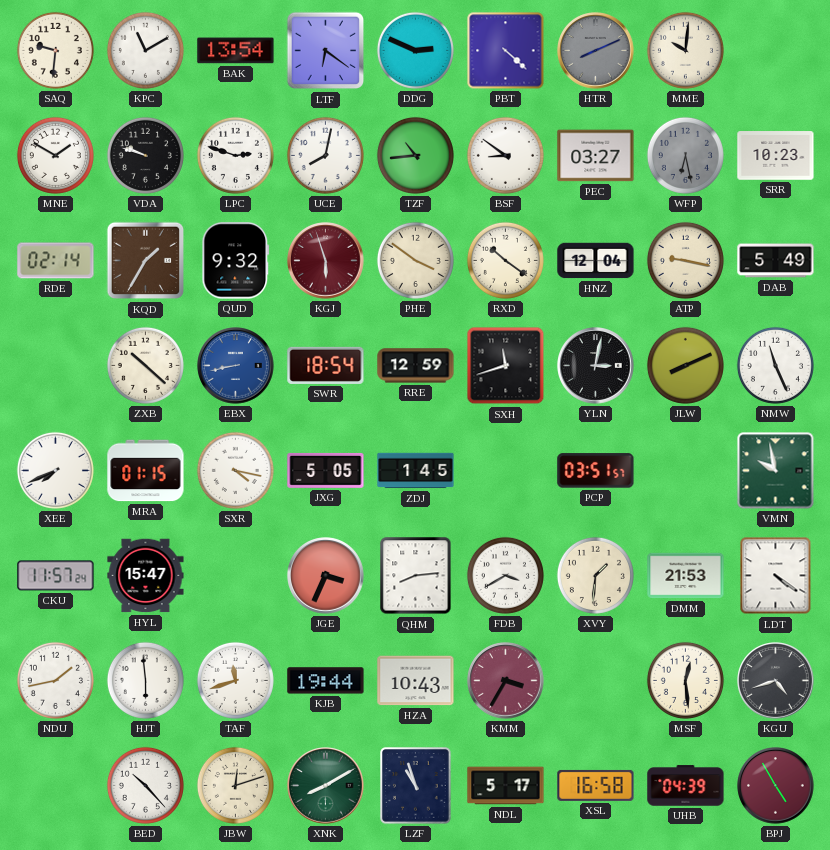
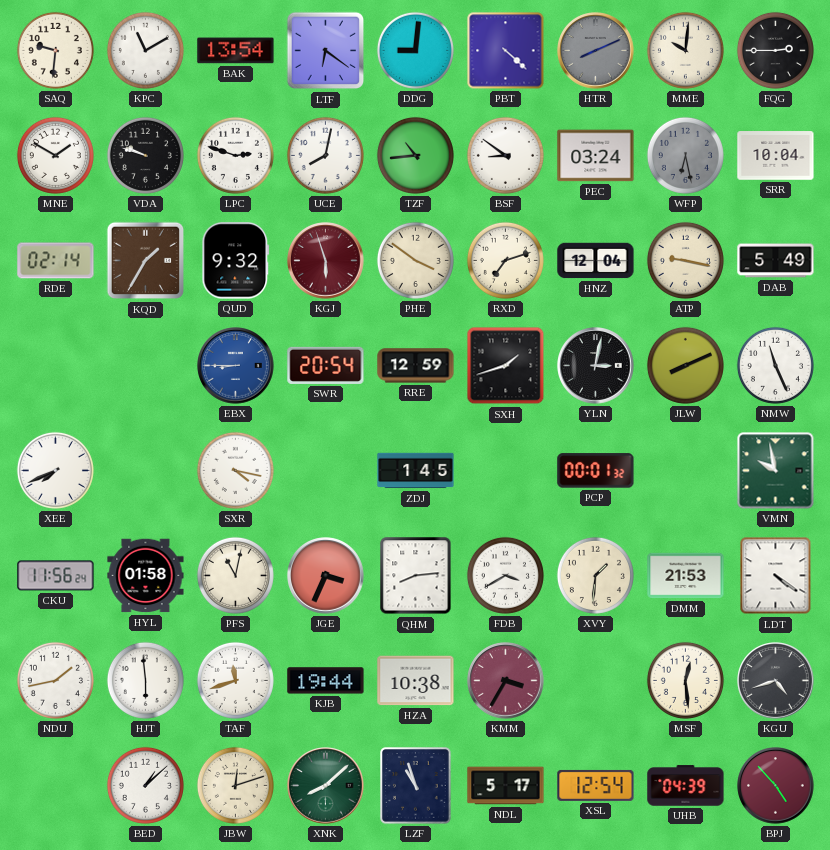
DDG: 2:49 -> 9:01
FQG: none -> 2:45
PEC: 03:27 -> 03:24
SRR: 10:23 -> 10:04
RXD: 10:21 -> 7:12
ZXB: 10:22 -> none
EBX: 8:43 -> 8:45
SWR: 18:54 -> 20:54
SXH: 11:42 -> 1:42
MRA: 01:15 -> none
JXG: 5:05 -> none
PCP: 03:51 -> 00:01
CKU: 11:57 -> 11:56
HYL: 15:47 -> 01:58
PFS: none -> 11:02
HZA: 10:43 -> 10:38
BED: 10:23 -> 1:08
XNK: 8:10 -> 8:08
XSL: 16:58 -> 12:54
BPJ: 4:55 -> 4:53
